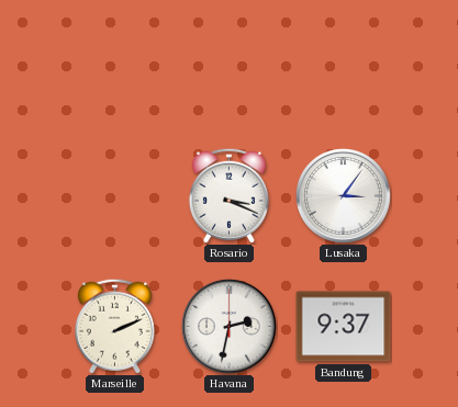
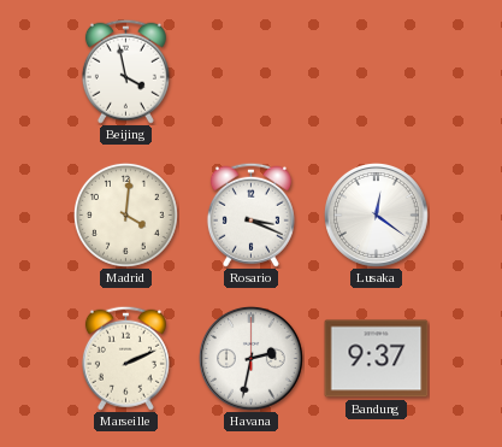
Beijing: none -> 3:58
Madrid: none -> 4:01
Lusaka: 3:06 -> 12:21
